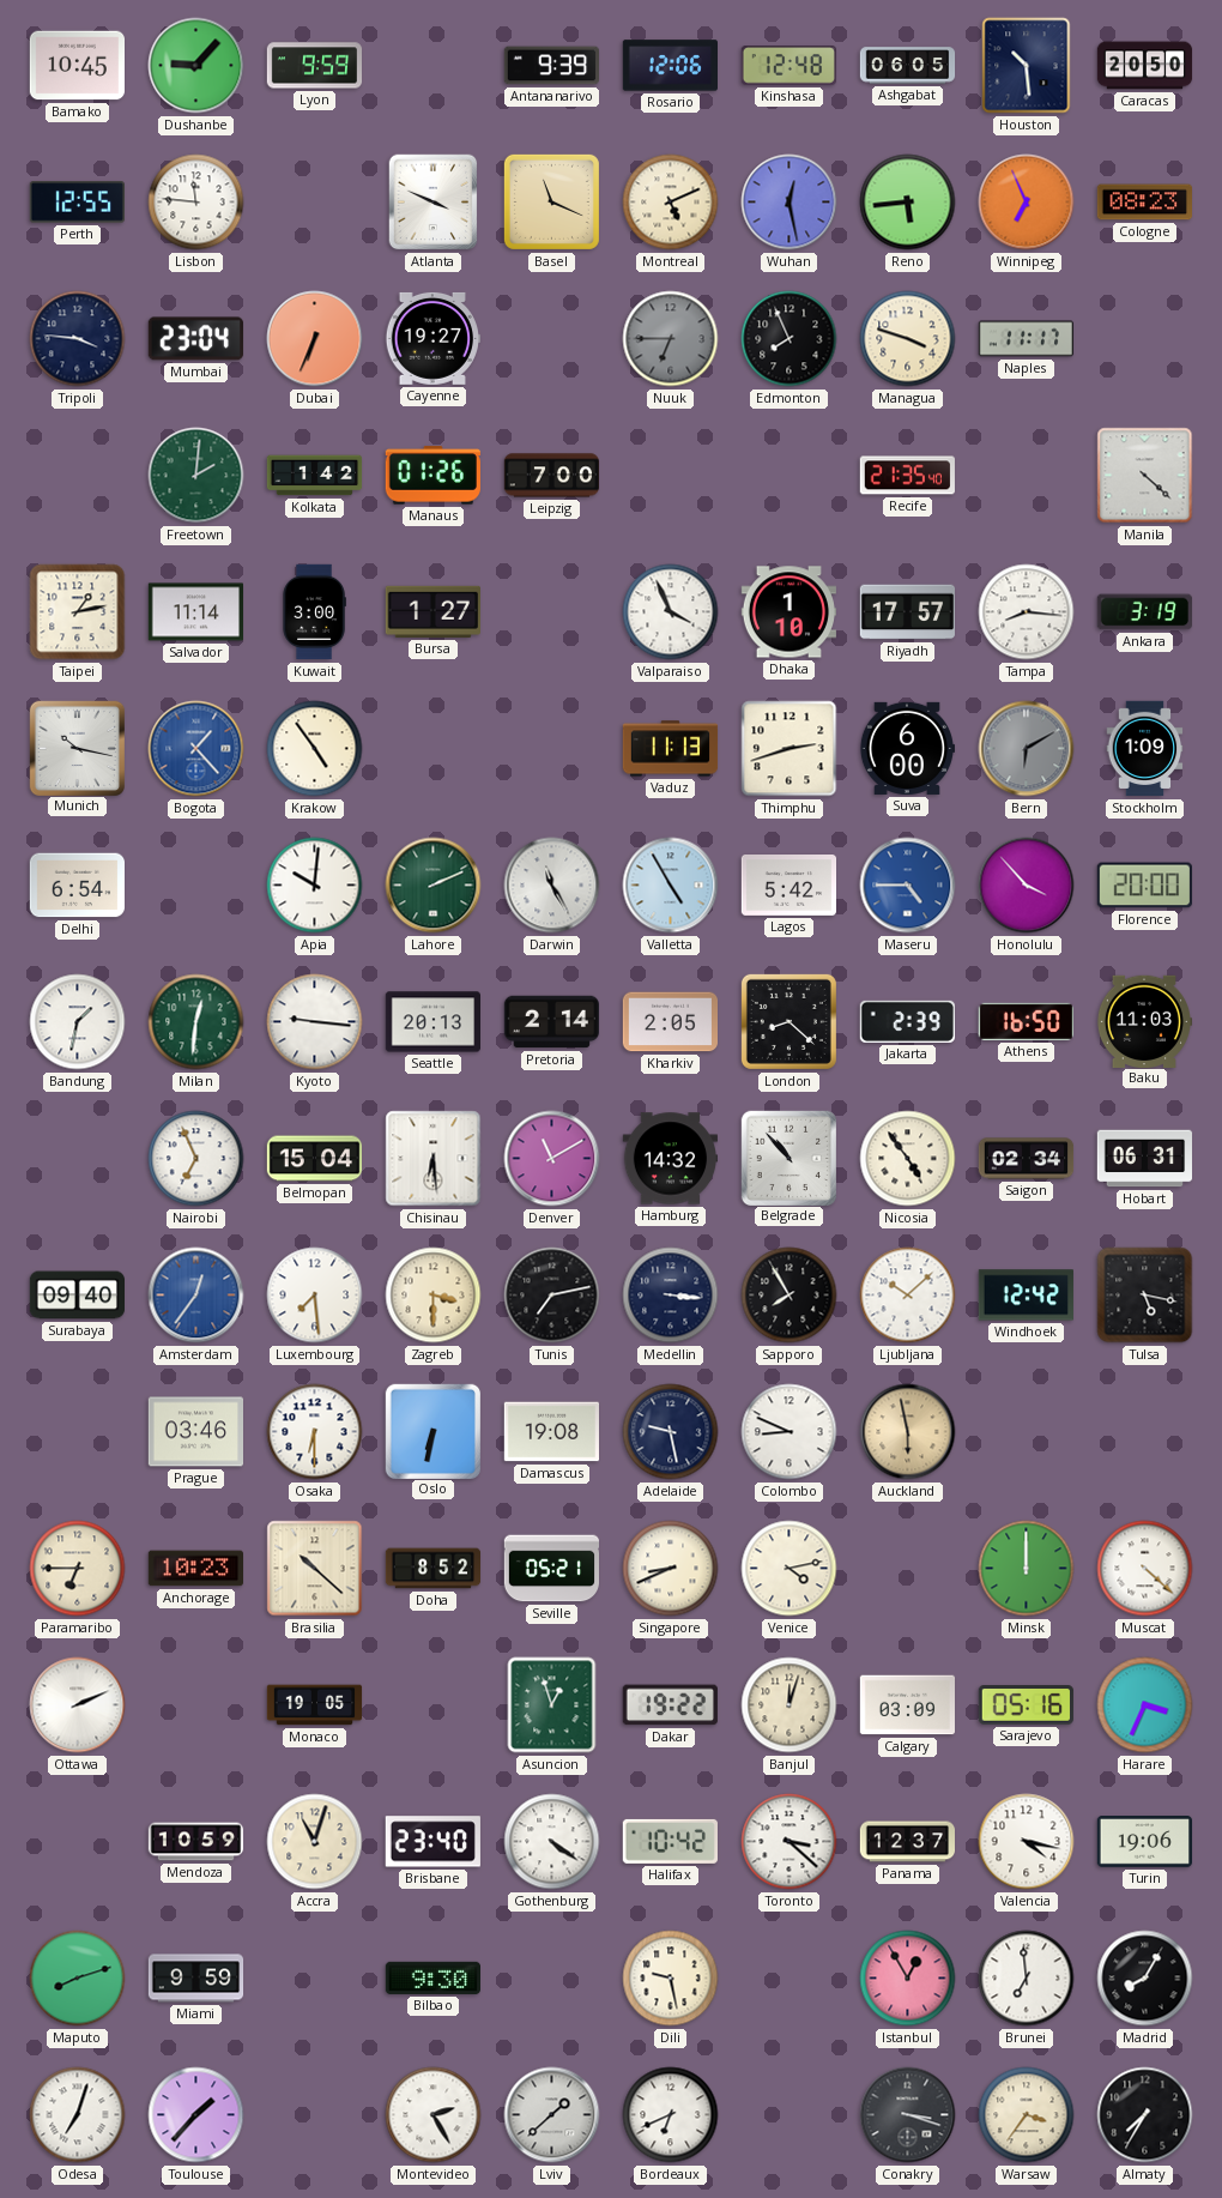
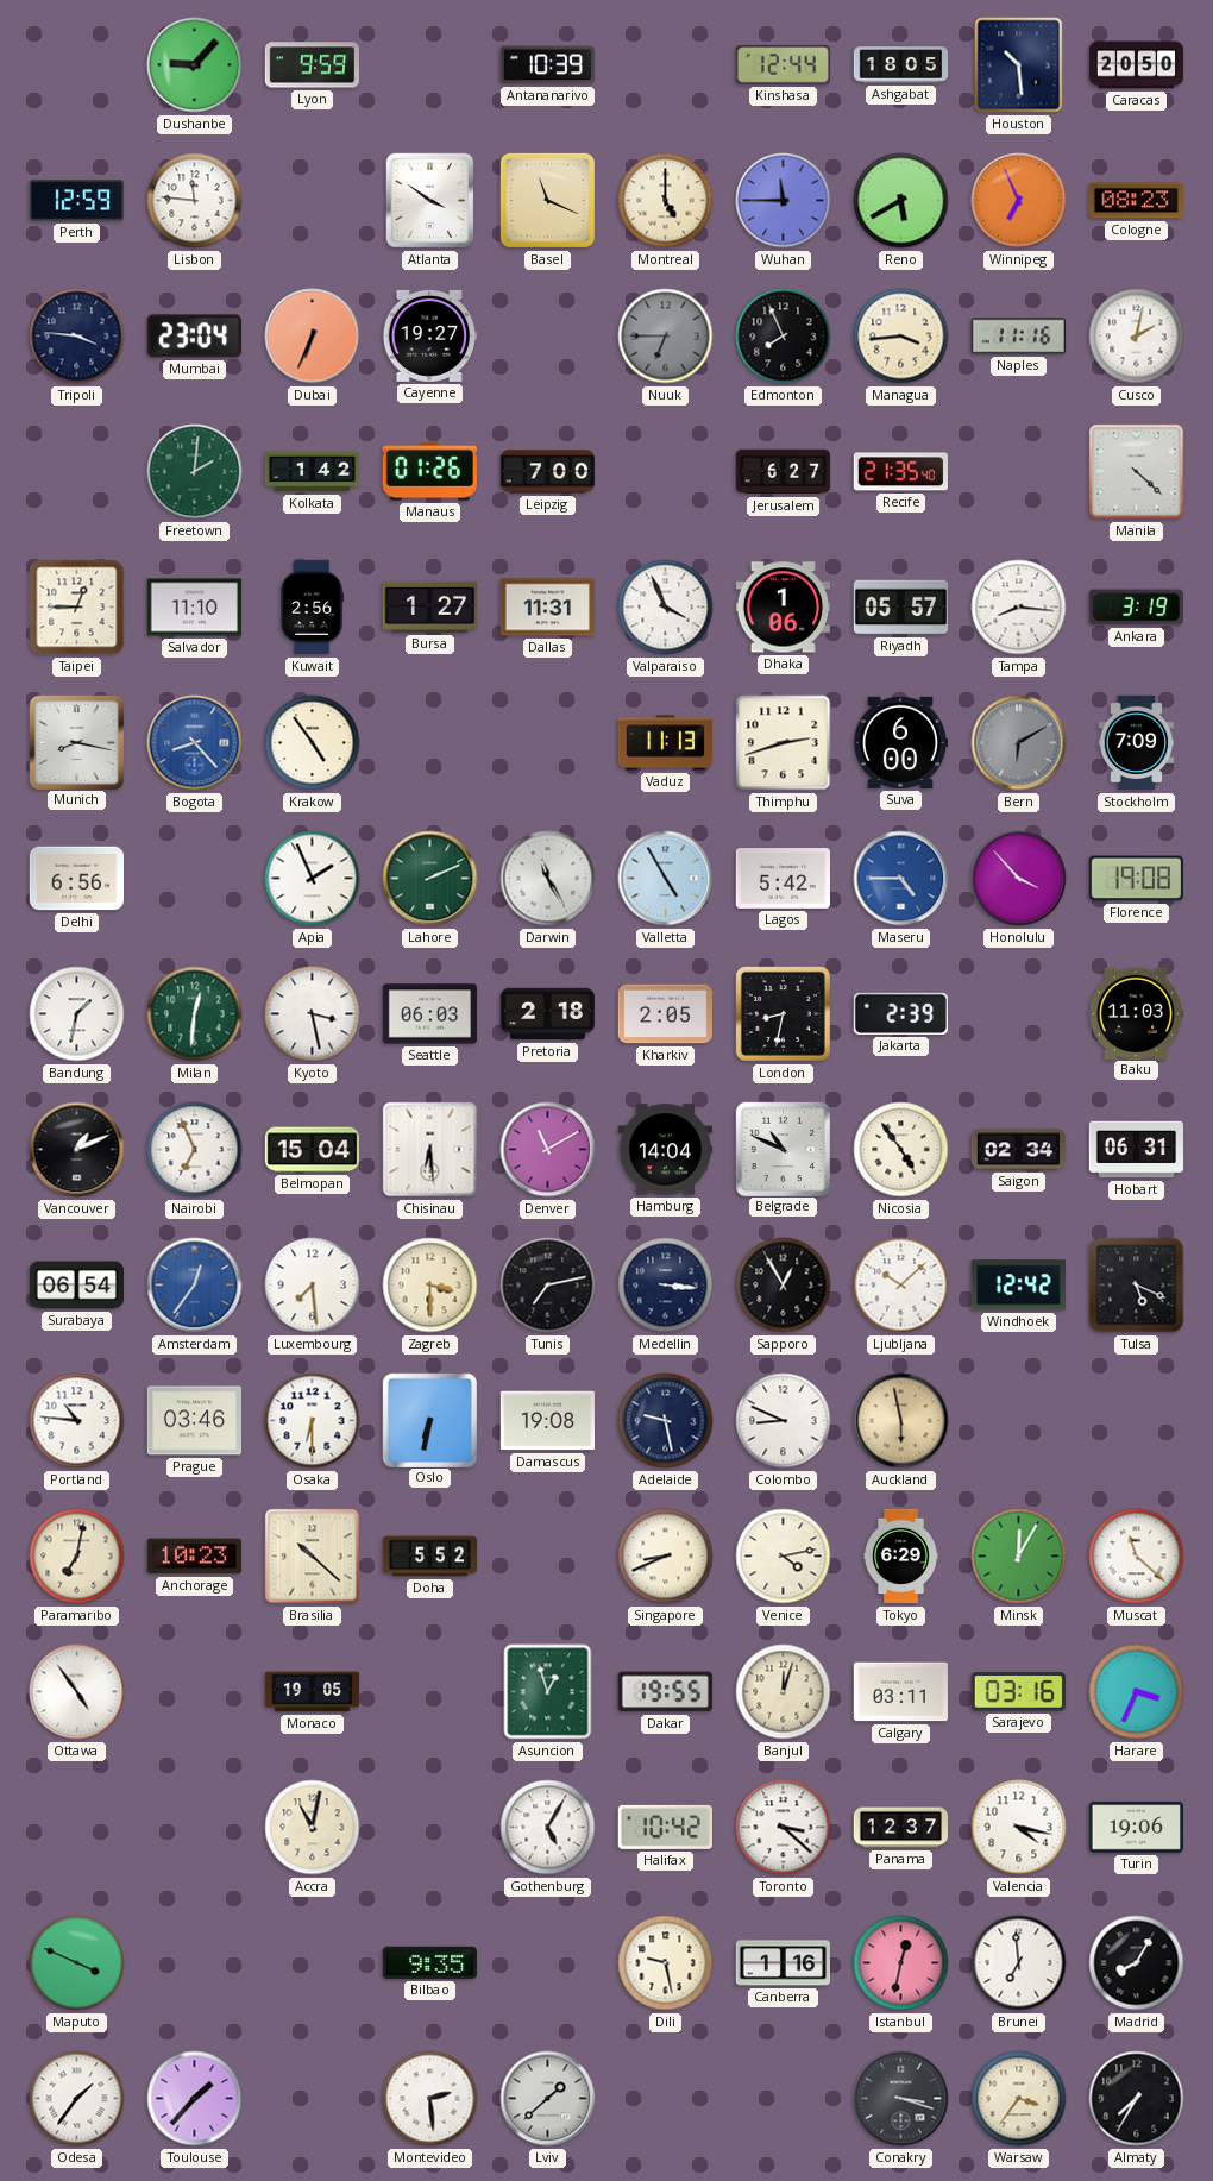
Bamako: 10:45 -> none
Antananarivo: 9:39 -> 10:39
Rosario: 12:06 -> none
Kinshasa: 12:48 -> 12:44
Ashgabat: 06:05 -> 18:05
Perth: 12:55 -> 12:59
Atlanta: 3:49 -> 3:51
Montreal: 5:11 -> 5:00
Wuhan: 12:28 -> 11:45
Reno: 5:44 -> 5:40
Managua: 3:48 -> 3:44
Naples: 11:17 -> 11:16
Cusco: none -> 2:02
Jerusalem: none -> 6:27
Taipei: 1:13 -> 12:45
Salvador: 11:14 -> 11:10
Kuwait: 3:00 -> 2:56
Dallas: none -> 11:31
Dhaka: 1:10 -> 1:06
Riyadh: 17:57 -> 05:57
Munich: 10:17 -> 8:17
Bogota: 1:23 -> 8:23
Stockholm: 1:09 -> 7:09
Delhi: 6:54 -> 6:56
Apia: 10:01 -> 1:56
Florence: 20:00 -> 19:08
Kyoto: 9:16 -> 3:28
Seattle: 20:13 -> 06:03
Pretoria: 2:14 -> 2:18
London: 8:22 -> 8:32
Athens: 16:50 -> none
Vancouver: none -> 1:11
Hamburg: 14:32 -> 14:04
Belgrade: 10:53 -> 10:49
Surabaya: 09:40 -> 06:54
Sapporo: 7:55 -> 12:55
Tulsa: 5:17 -> 5:19
Portland: none -> 10:46
Paramaribo: 6:45 -> 7:02
Doha: 8:52 -> 5:52
Seville: 05:21 -> none
Tokyo: none -> 6:29
Minsk: 12:00 -> 12:05
Muscat: 4:22 -> 11:22
Ottawa: 2:11 -> 4:54
Dakar: 19:22 -> 19:55
Calgary: 03:09 -> 03:11
Sarajevo: 05:16 -> 03:16
Mendoza: 10:59 -> none
Accra: 11:03 -> 11:02
Brisbane: 23:40 -> none
Gothenburg: 4:21 -> 5:05
Maputo: 8:12 -> 3:49
Miami: 9:59 -> none
Bilbao: 9:30 -> 9:35
Canberra: none -> 1:16
Istanbul: 12:55 -> 12:32
Odesa: 7:03 -> 1:36
Montevideo: 2:25 -> 2:29
Bordeaux: 6:41 -> none
